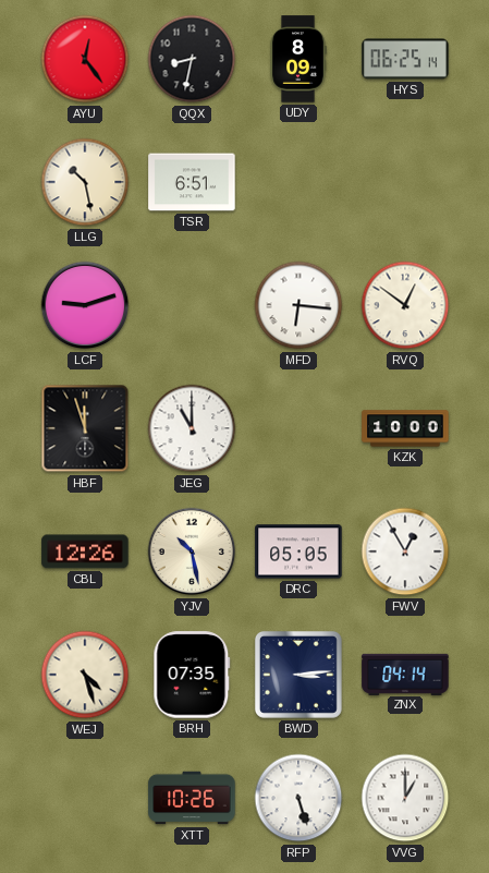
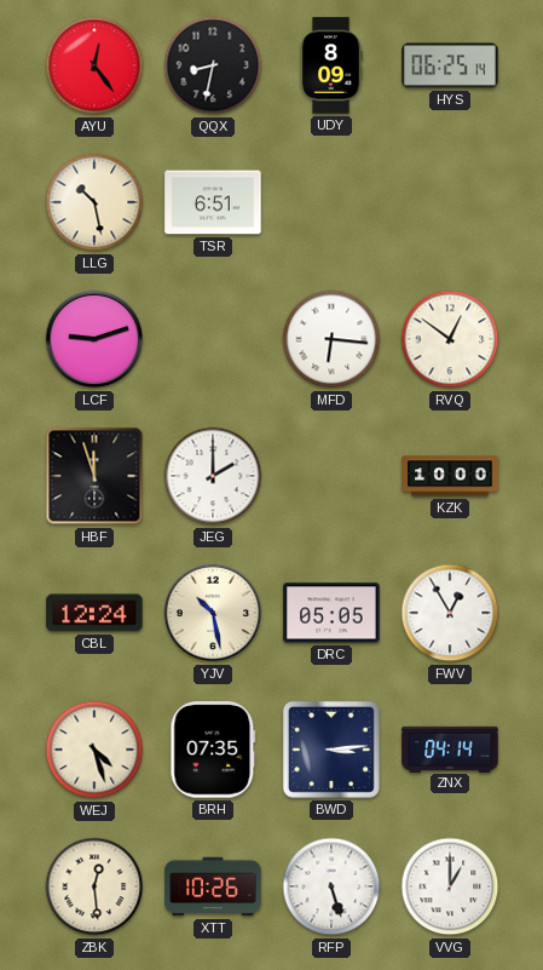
JEG: 11:00 -> 2:00
CBL: 12:26 -> 12:24
ZBK: none -> 12:29
